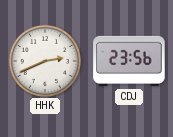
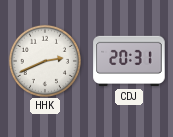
CDJ: 23:56 -> 20:31
